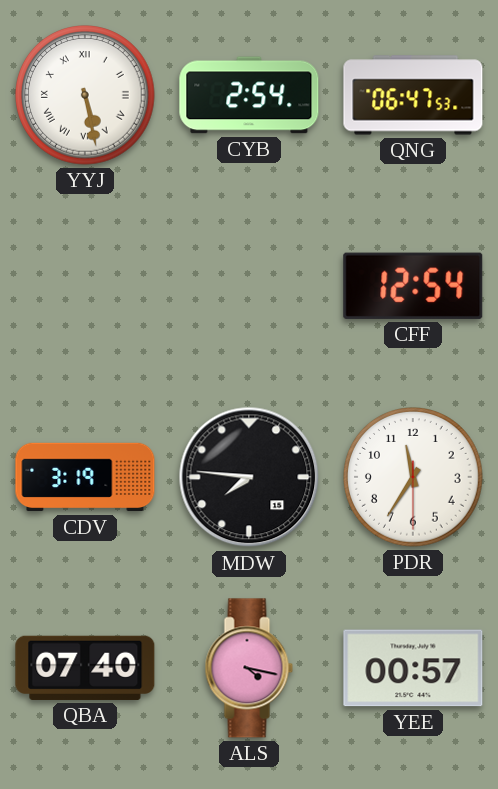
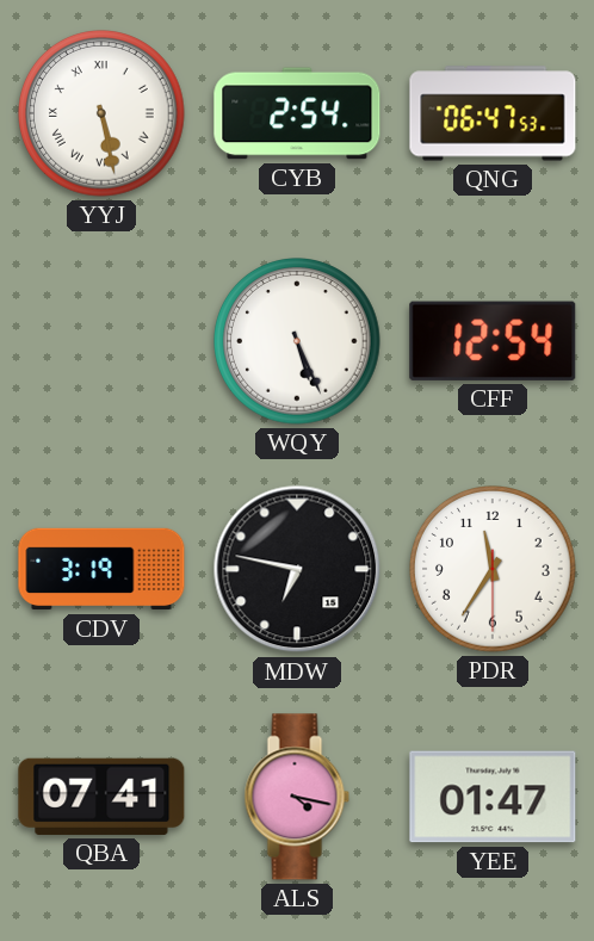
WQY: none -> 5:26
MDW: 7:46 -> 6:47
QBA: 07:40 -> 07:41
YEE: 00:57 -> 01:47
